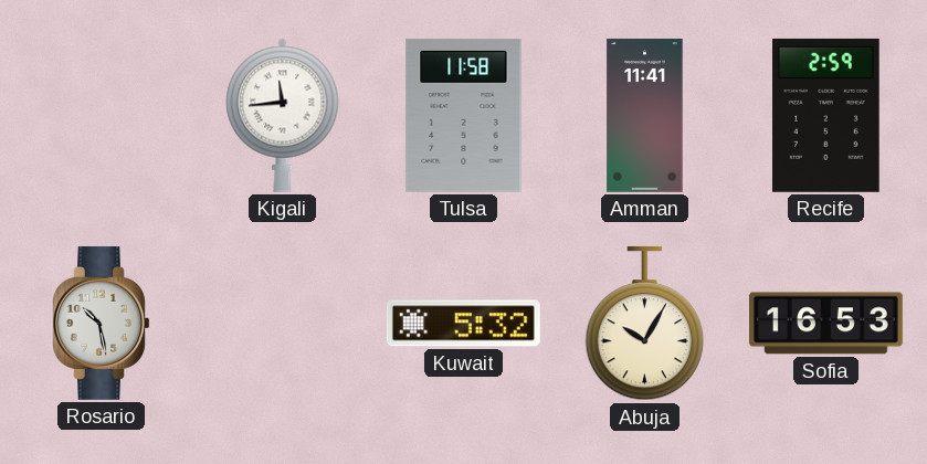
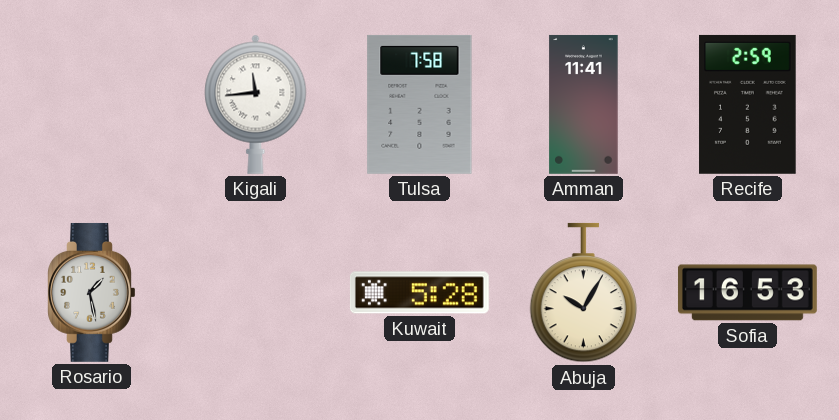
Tulsa: 11:58 -> 7:58
Rosario: 10:28 -> 1:28
Kuwait: 5:32 -> 5:28
